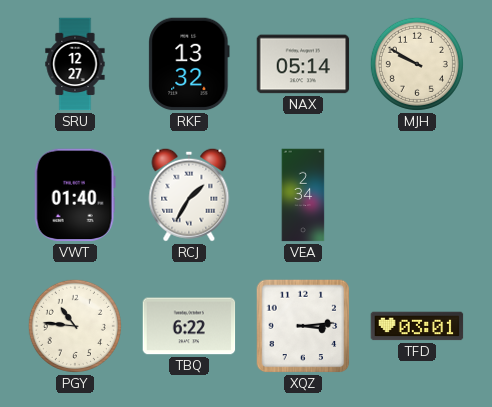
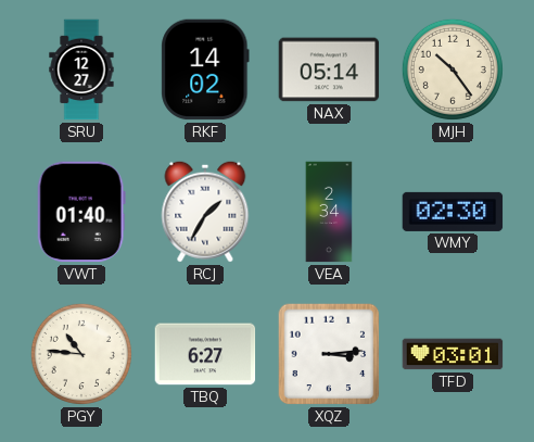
RKF: 13:32 -> 14:02
MJH: 9:50 -> 10:24
WMY: none -> 02:30
TBQ: 6:22 -> 6:27
